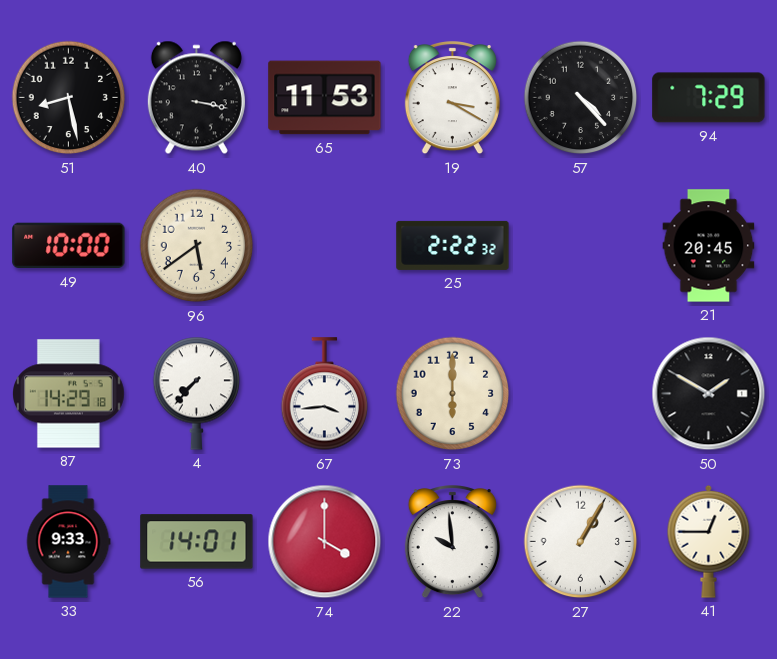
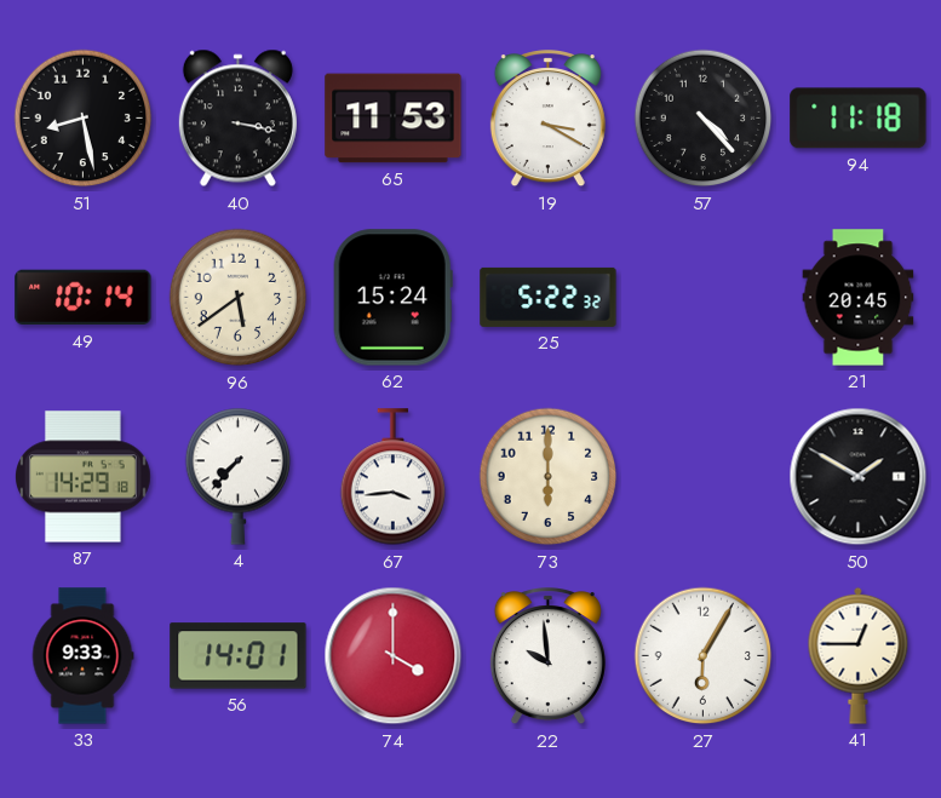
94: 7:29 -> 11:18
49: 10:00 -> 10:14
62: none -> 15:24
25: 2:22 -> 5:22
27: 1:05 -> 6:05
